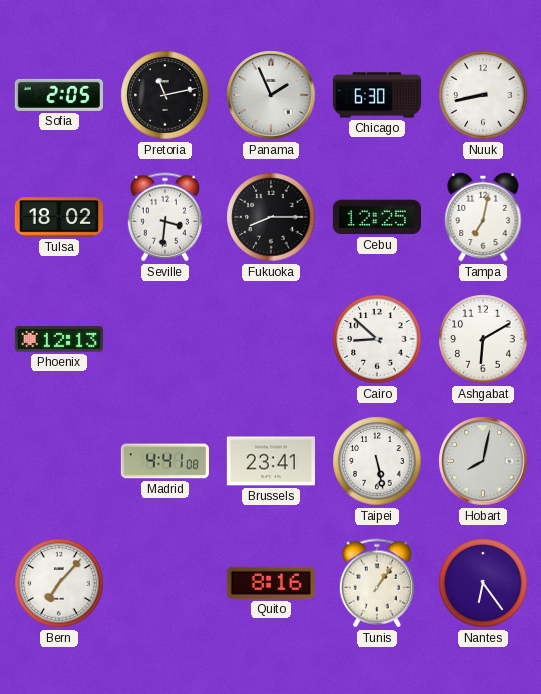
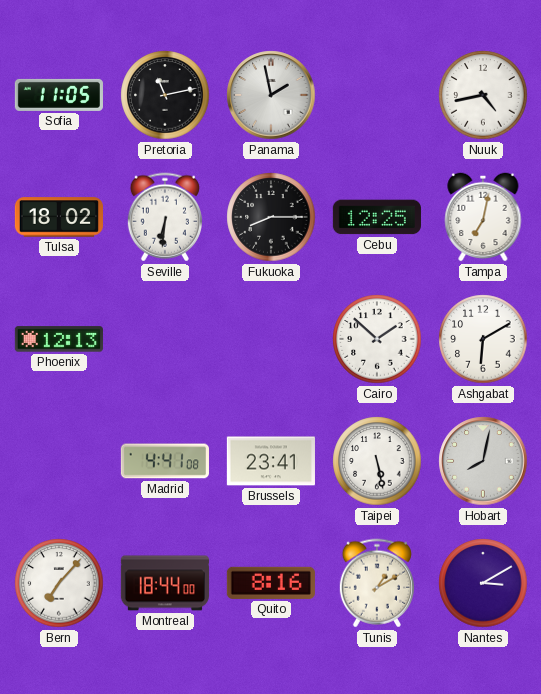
Sofia: 2:05 -> 11:05
Panama: 1:56 -> 1:58
Chicago: 6:30 -> none
Nuuk: 8:43 -> 4:43
Seville: 3:31 -> 6:31
Cairo: 8:52 -> 1:52
Montreal: none -> 18:44
Tunis: 1:06 -> 1:10
Nantes: 6:24 -> 3:10
